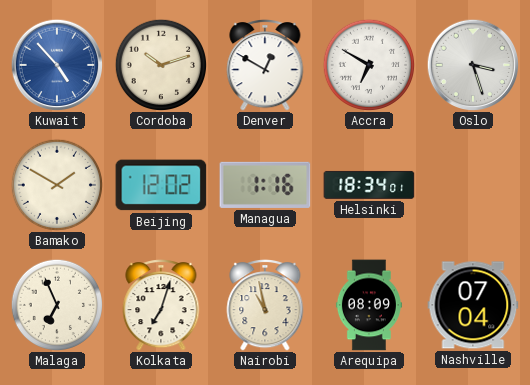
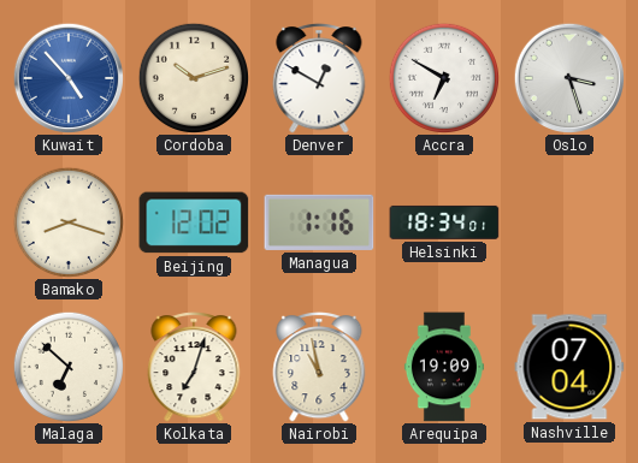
Bamako: 1:50 -> 8:18
Malaga: 6:56 -> 6:52
Arequipa: 08:09 -> 19:09
